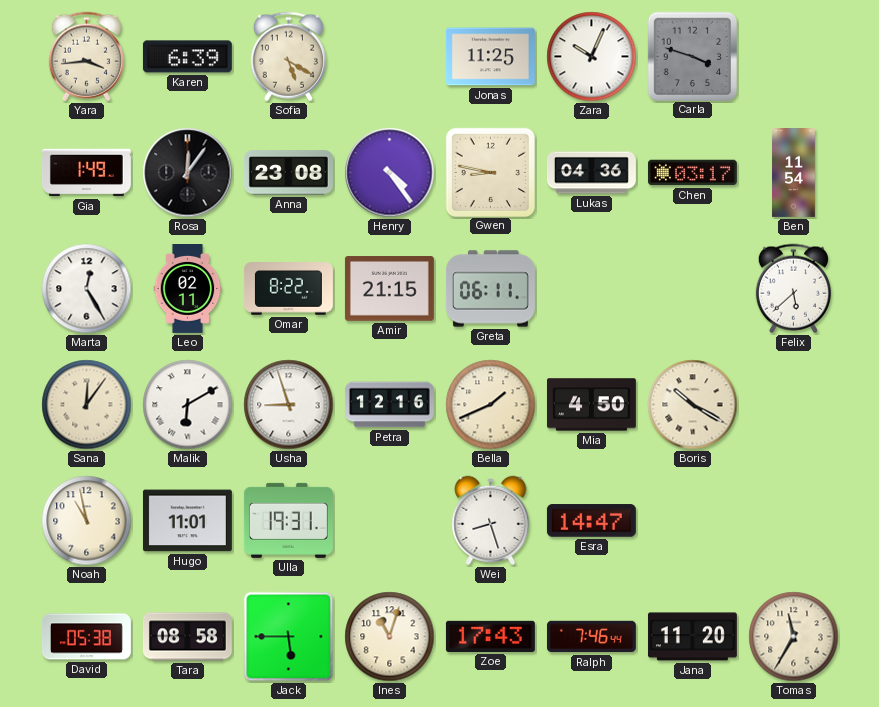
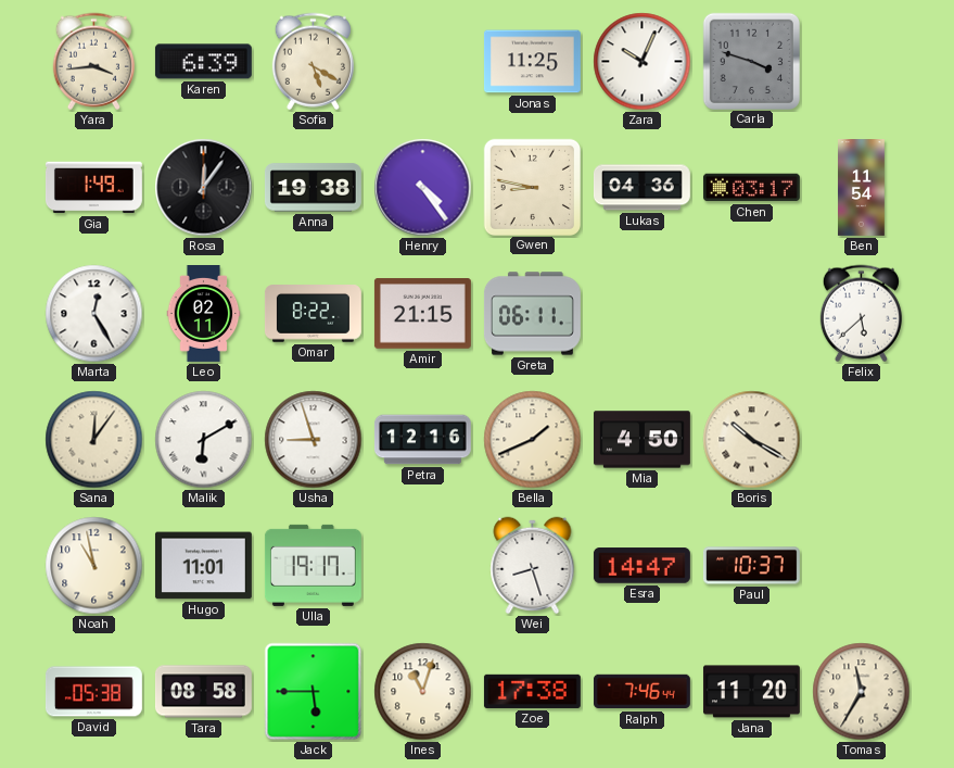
Anna: 23:08 -> 19:38
Ulla: 19:31 -> 19:17
Paul: none -> 10:37
Zoe: 17:43 -> 17:38
